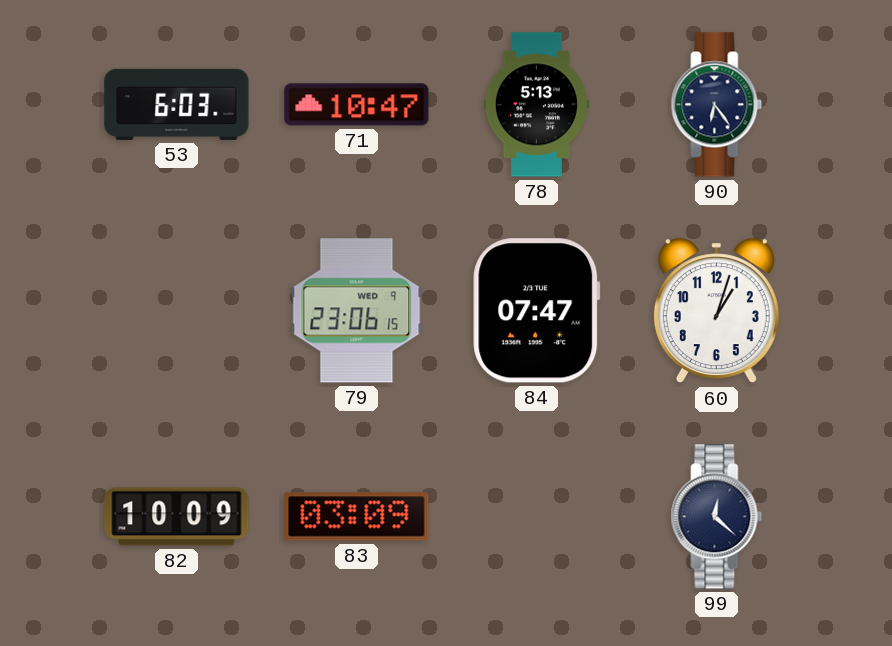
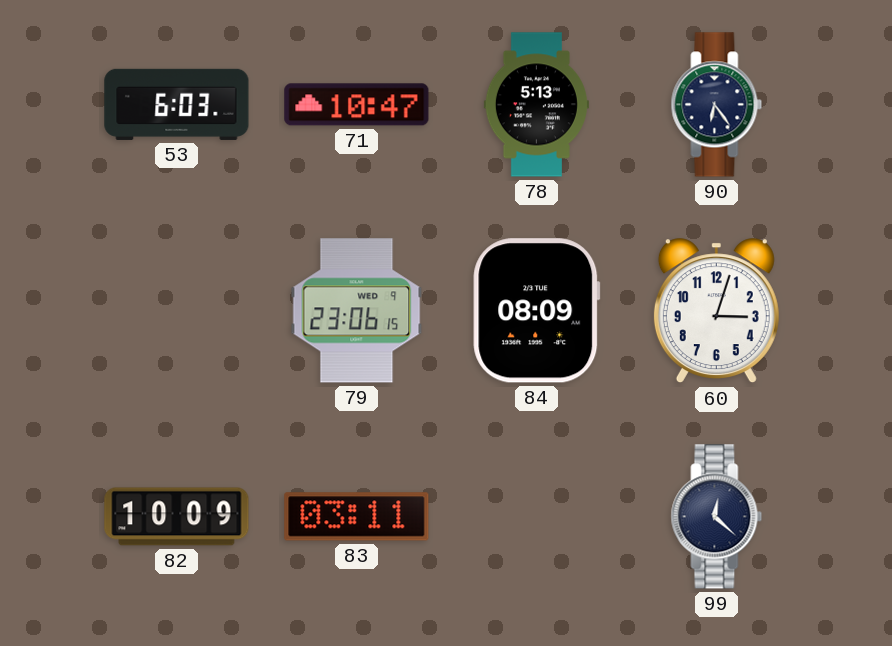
84: 07:47 -> 08:09
60: 1:03 -> 3:03
83: 03:09 -> 03:11
